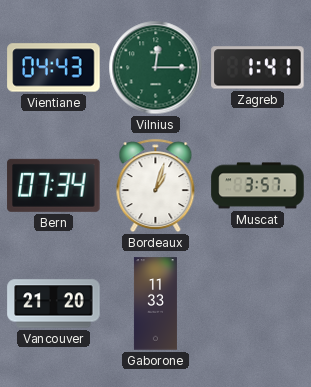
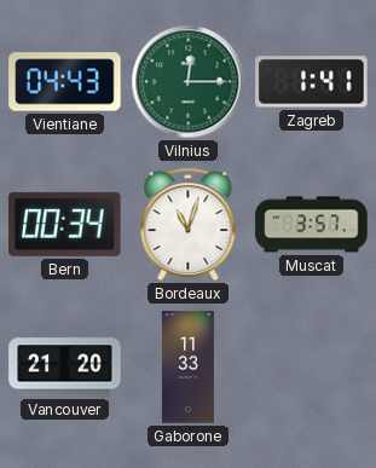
Bern: 07:34 -> 00:34
Bordeaux: 1:03 -> 11:03
